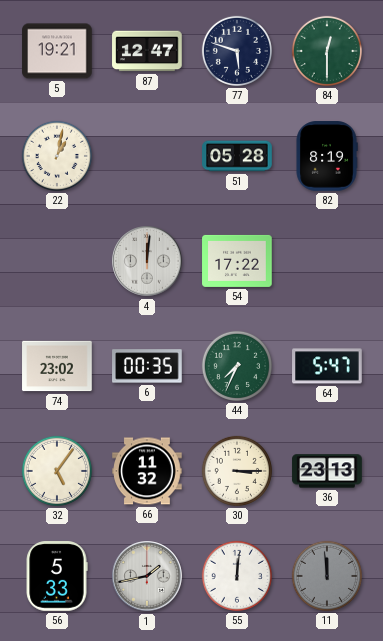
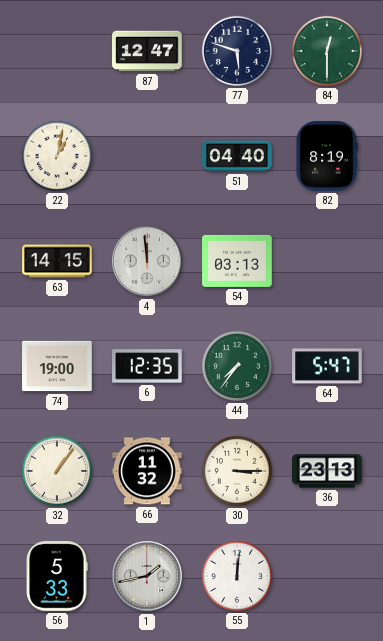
5: 19:21 -> none
51: 05:28 -> 04:40
63: none -> 14:15
4: 12:01 -> 11:59
54: 17:22 -> 03:13
74: 23:02 -> 19:00
6: 00:35 -> 12:35
44: 7:34 -> 7:36
32: 5:06 -> 1:06
11: 11:59 -> none
